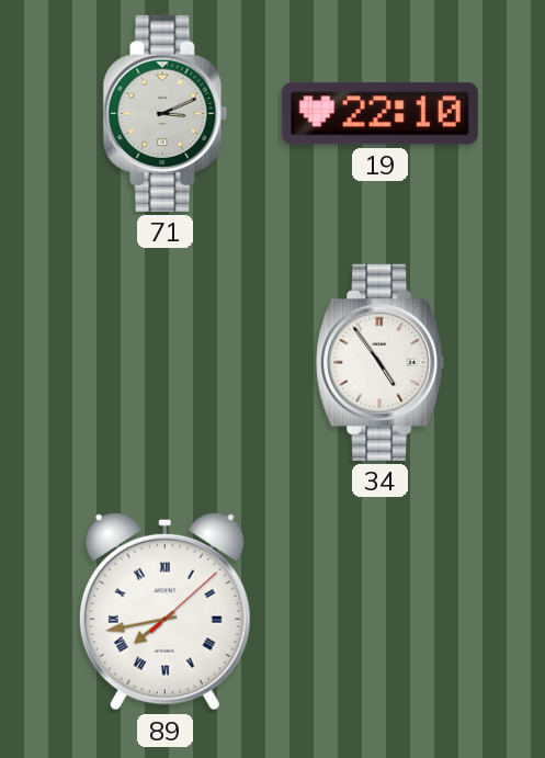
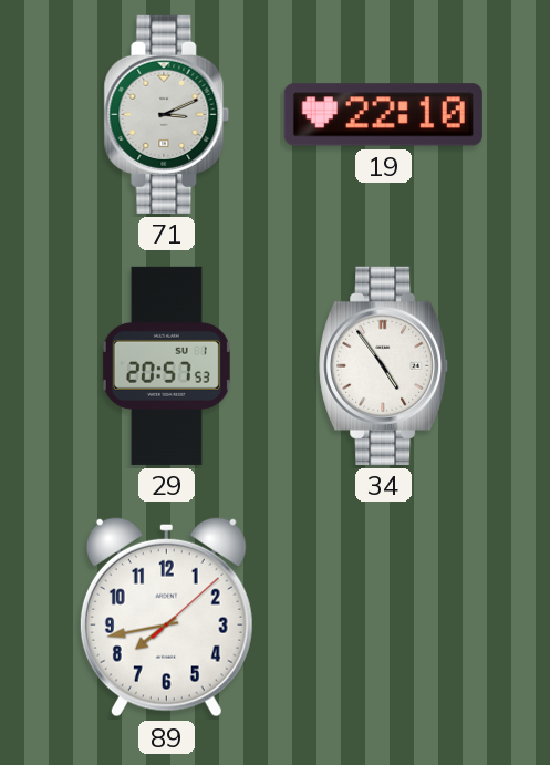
29: none -> 20:57
89 numerals: Roman -> Arabic
